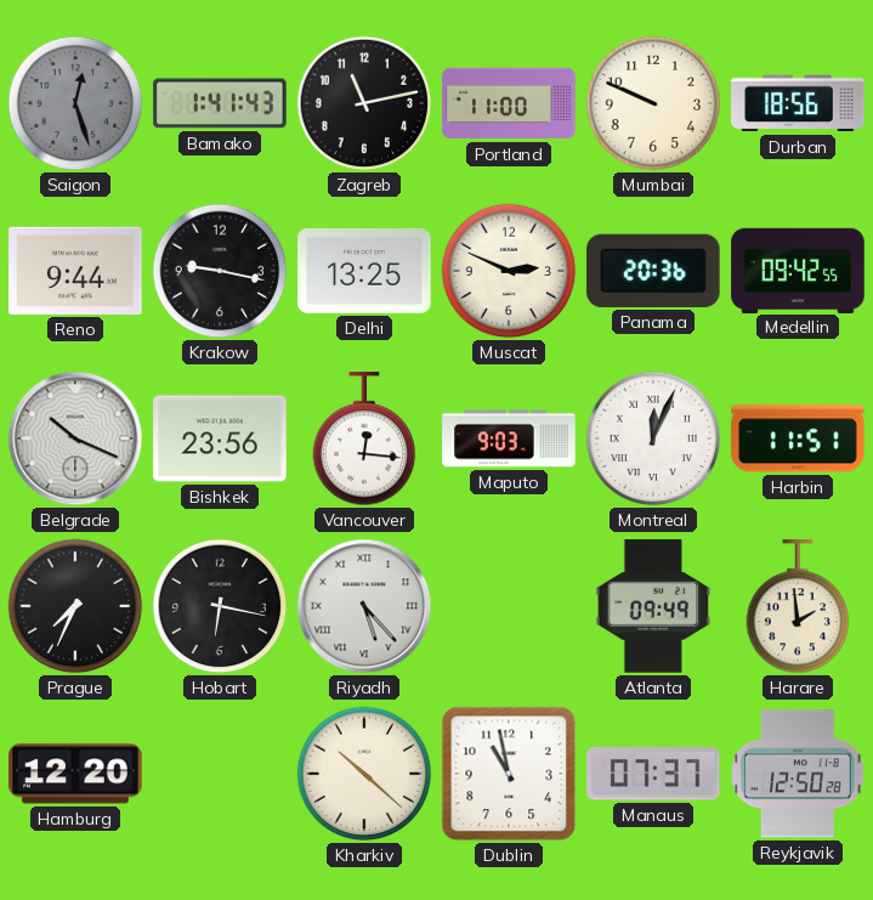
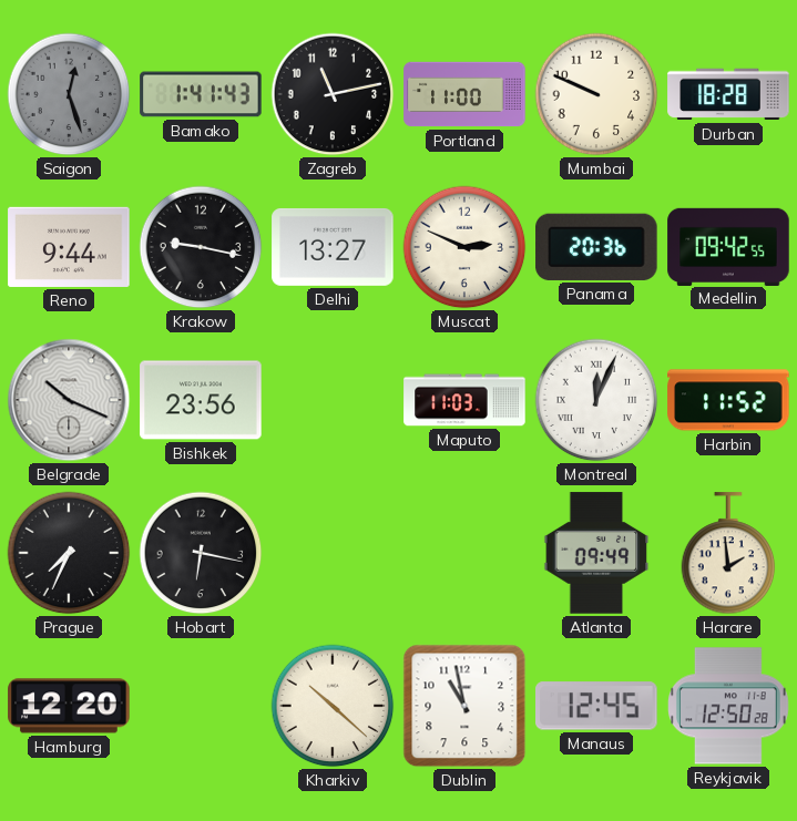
Durban: 18:56 -> 18:28
Delhi: 13:25 -> 13:27
Vancouver: 12:16 -> none
Maputo: 9:03 -> 11:03
Harbin: 11:51 -> 11:52
Riyadh: 5:23 -> none
Manaus: 07:37 -> 12:45
